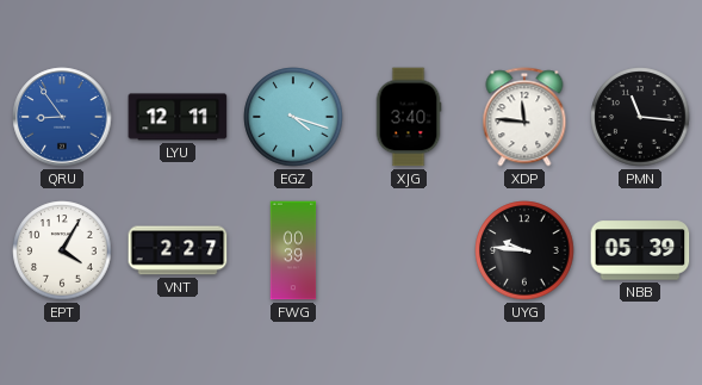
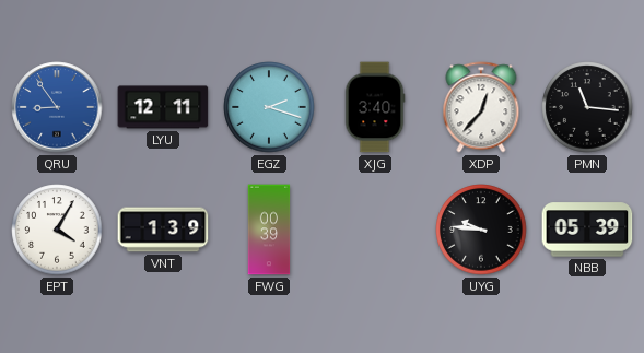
EGZ: 4:18 -> 2:18
XDP: 11:46 -> 12:37
VNT: 2:27 -> 1:39
